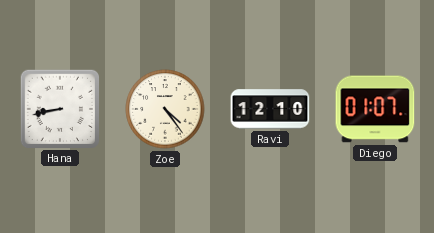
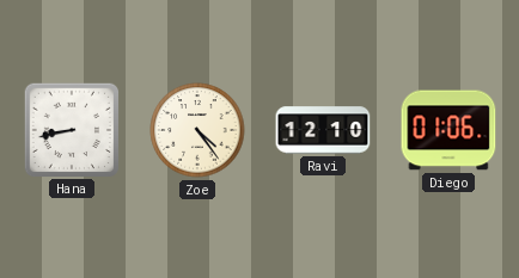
Diego: 01:07 -> 01:06
